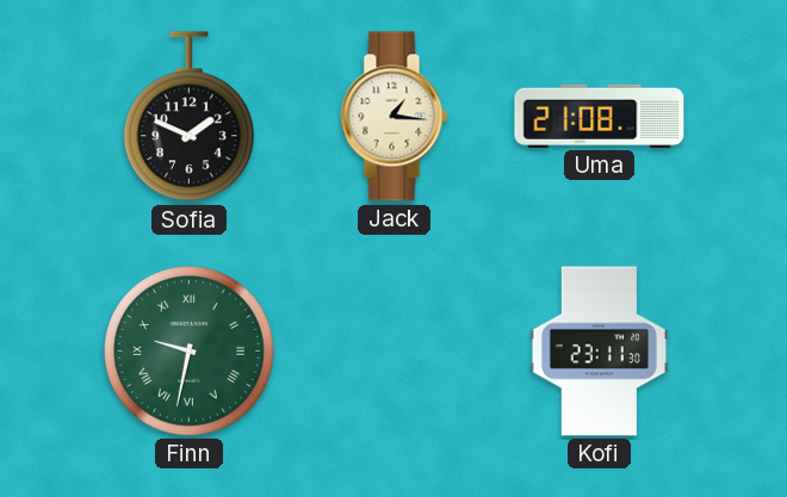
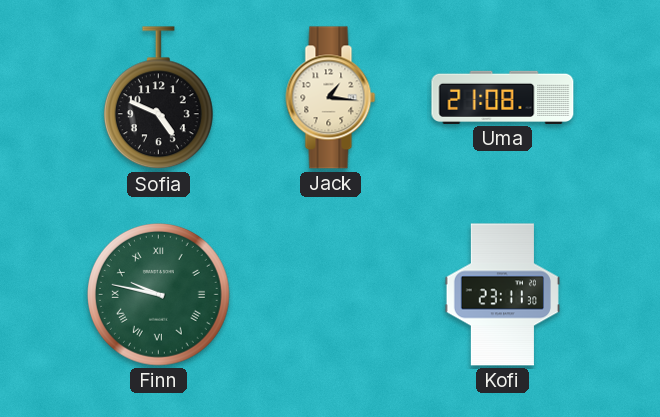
Sofia: 1:49 -> 4:49
Finn: 9:32 -> 9:47
